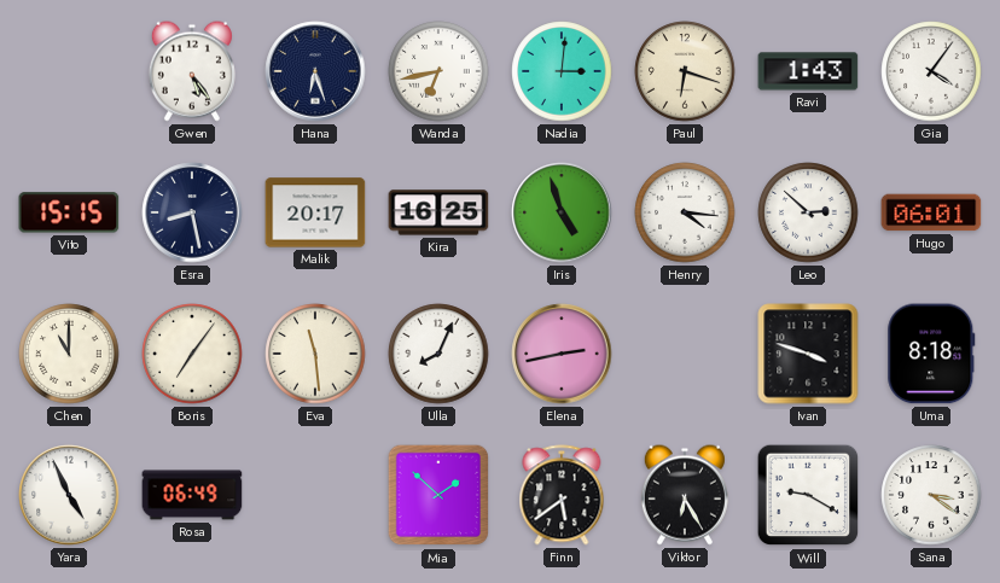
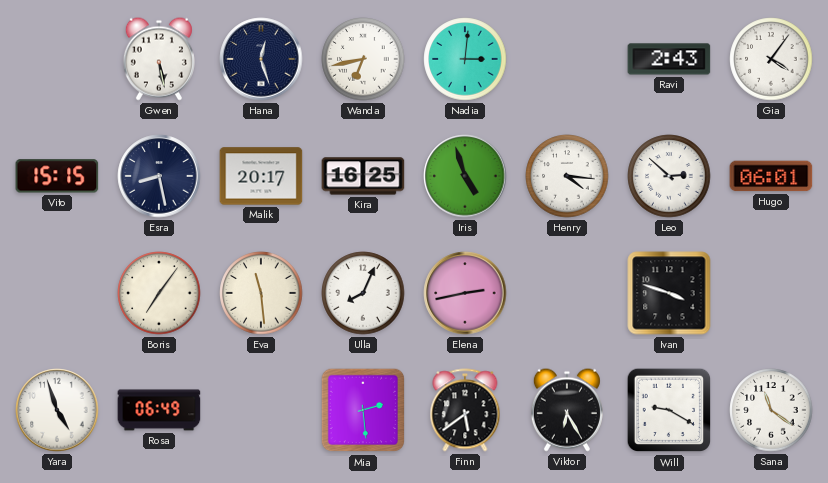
Gwen: 5:24 -> 5:28
Hana: 6:27 -> 12:27
Paul: 6:18 -> none
Ravi: 1:43 -> 2:43
Chen: 11:00 -> none
Uma: 8:18 -> none
Yara: 4:56 -> 4:57
Mia: 1:52 -> 2:29
Sana: 3:21 -> 11:21
